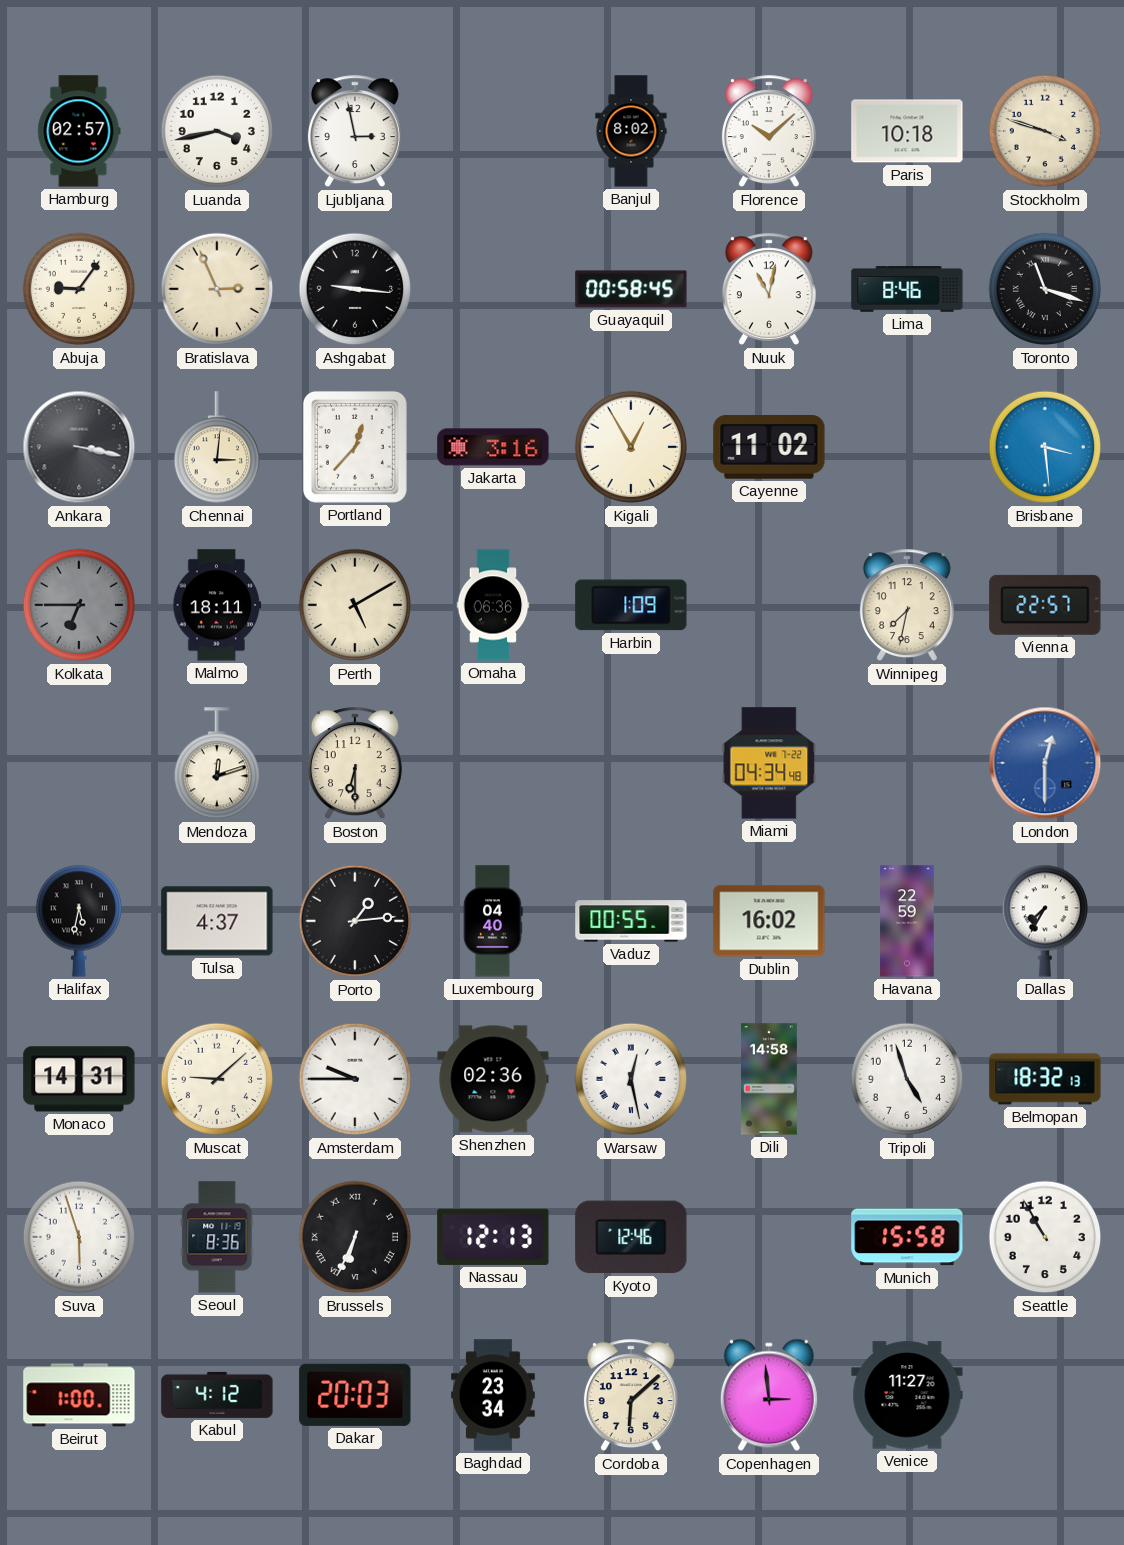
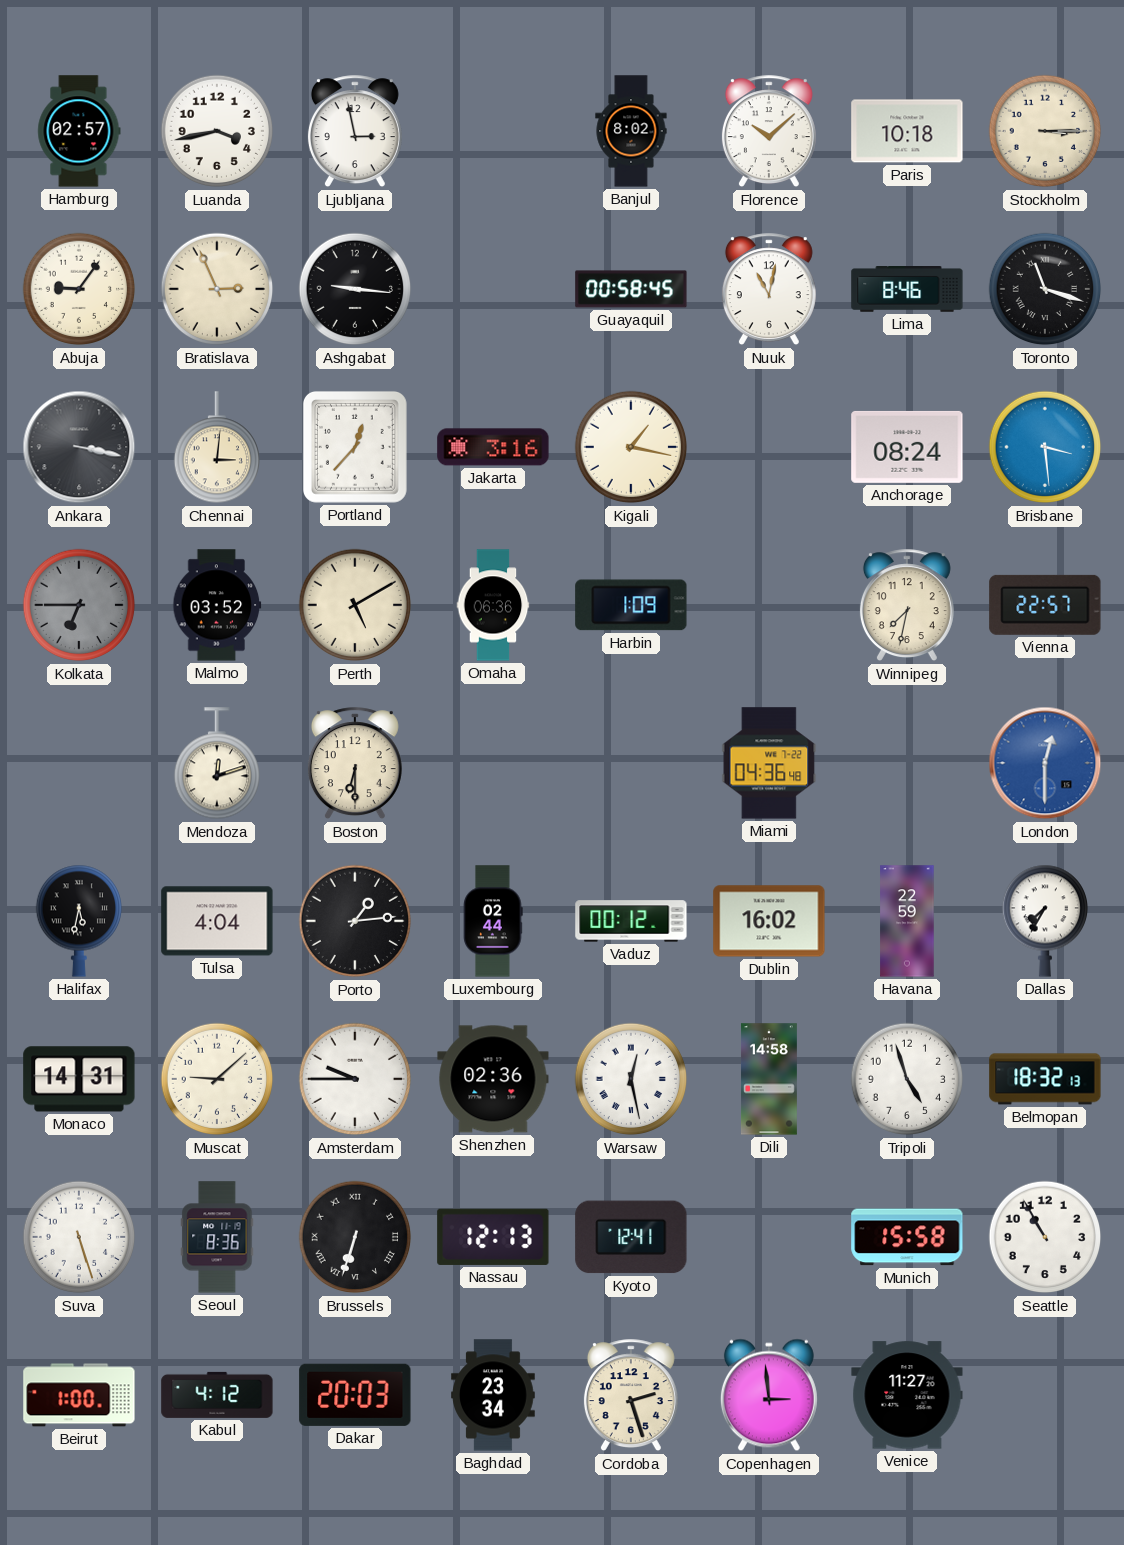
Stockholm: 3:48 -> 3:15
Kigali: 12:55 -> 1:17
Cayenne: 11:02 -> none
Anchorage: none -> 08:24
Malmo: 18:11 -> 03:52
Miami: 04:34 -> 04:36
Tulsa: 4:37 -> 4:04
Luxembourg: 04:40 -> 02:44
Vaduz: 00:55 -> 00:12
Suva: 5:57 -> 5:27
Brussels: 6:34 -> 6:33
Kyoto: 12:46 -> 12:41
Cordoba: 6:08 -> 2:27
